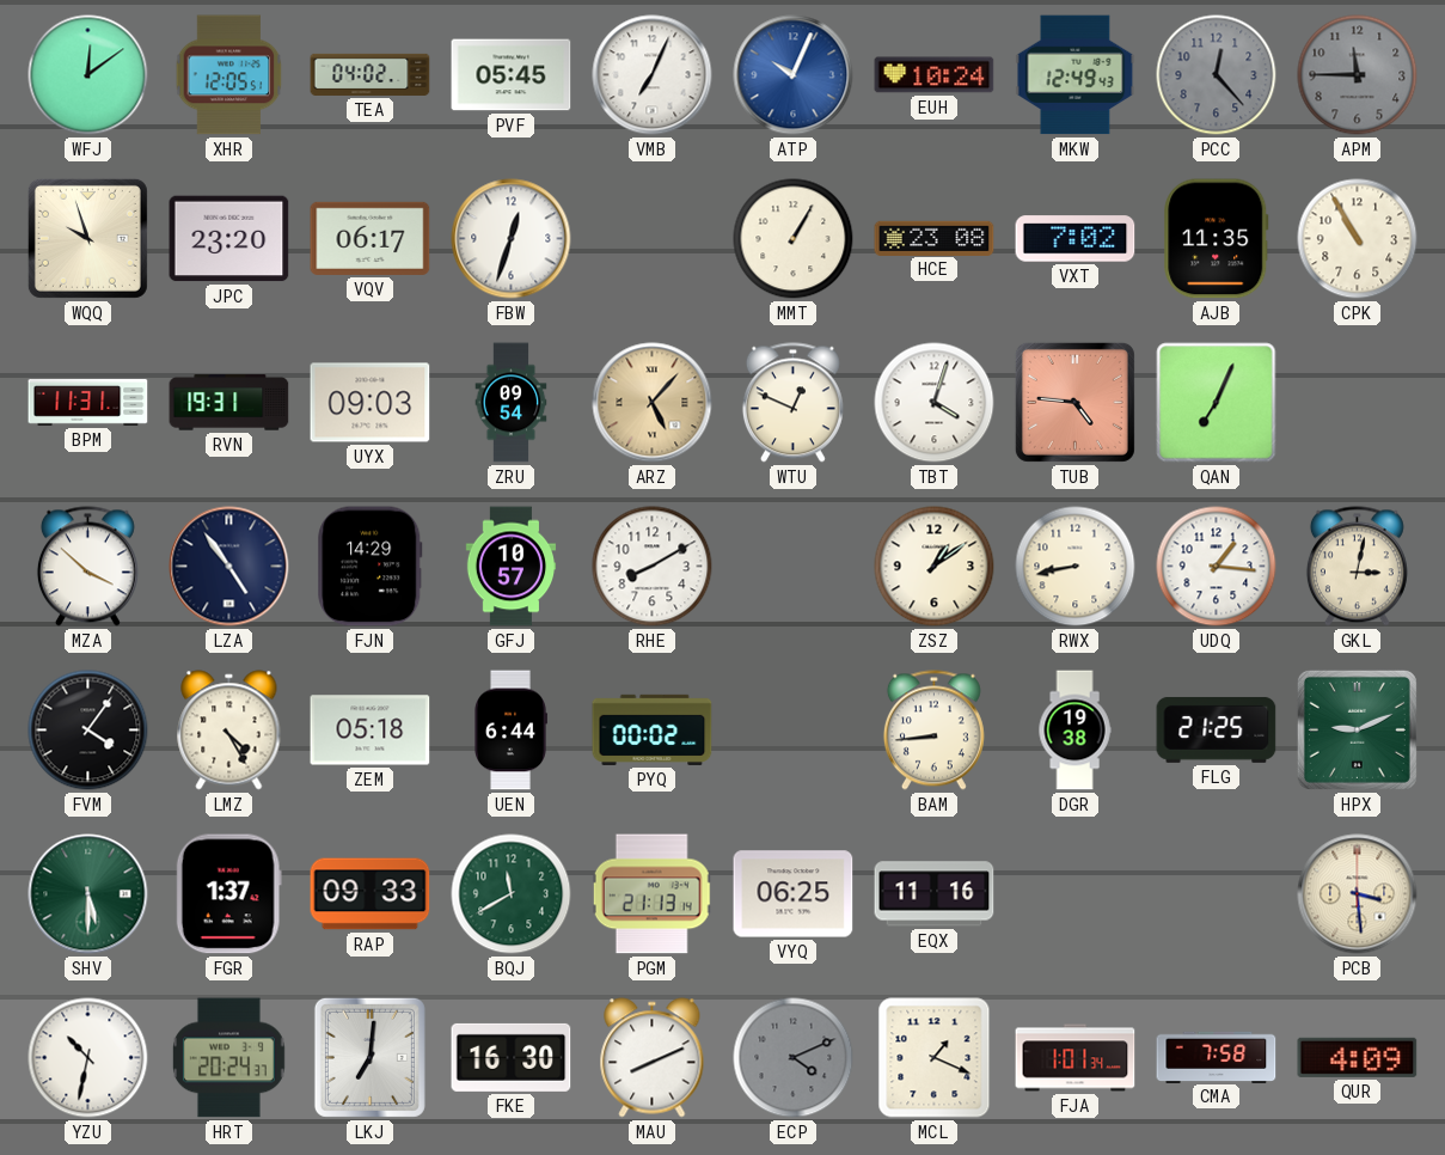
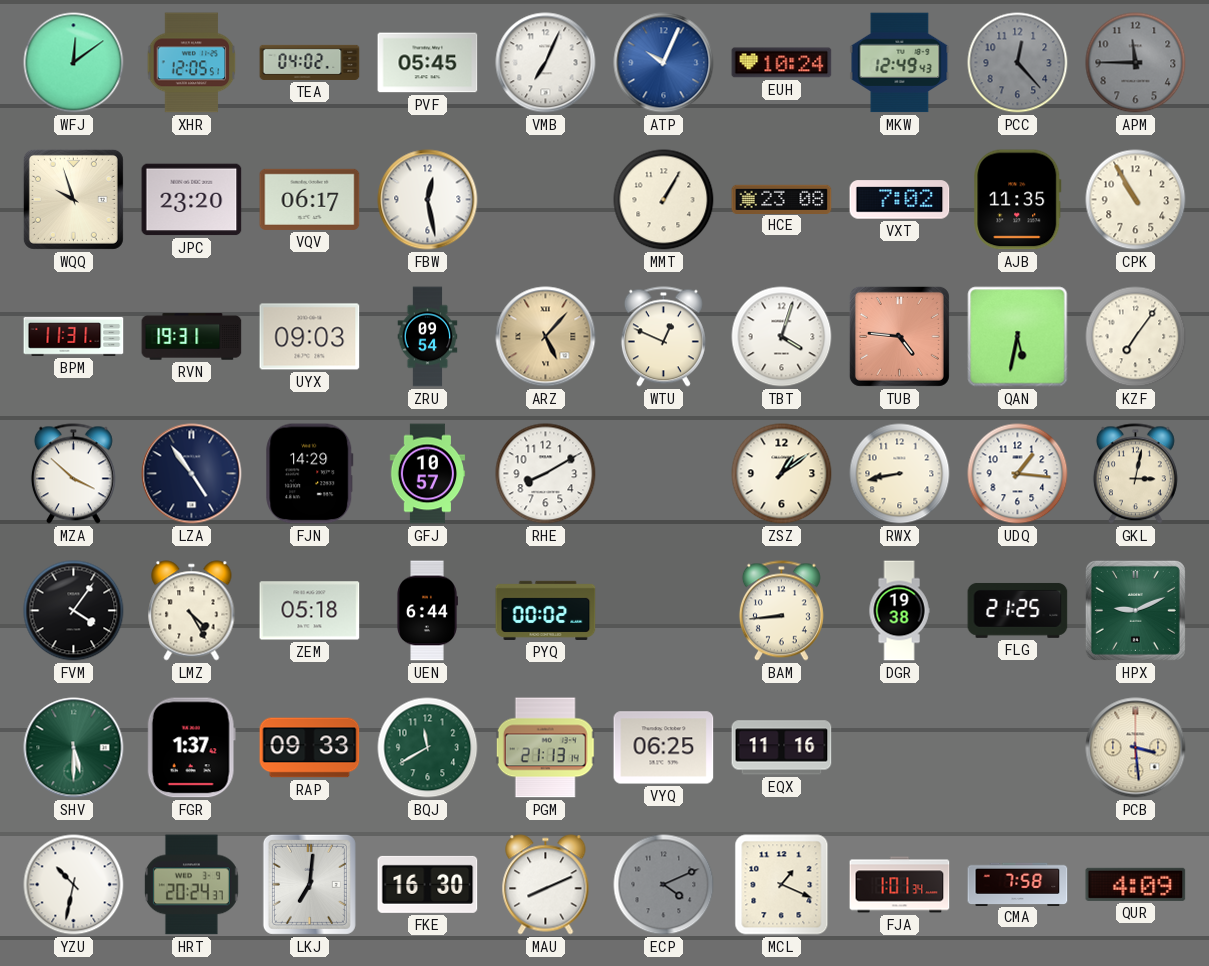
FBW: 12:33 -> 12:28
QAN: 7:04 -> 5:32
KZF: none -> 7:06
